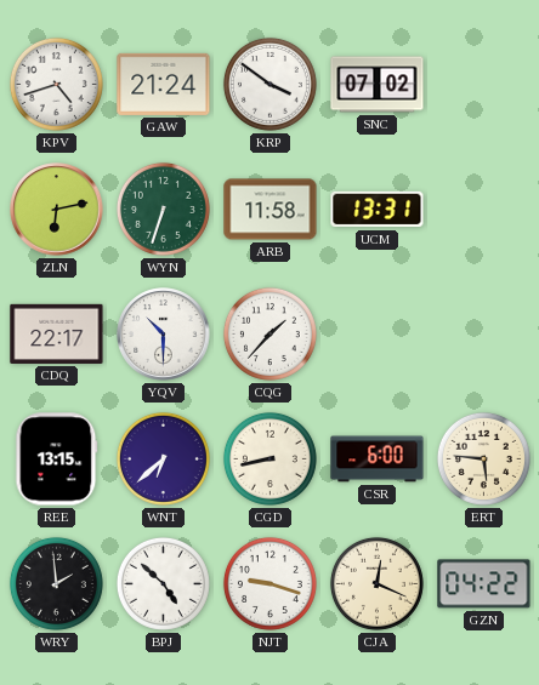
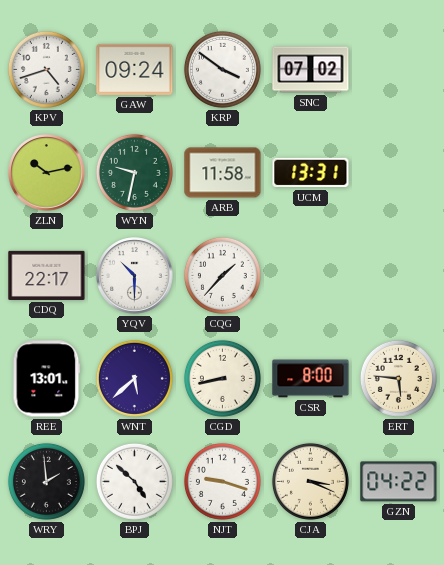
GAW: 21:24 -> 09:24
ZLN: 6:13 -> 10:13
WYN: 6:33 -> 9:32
REE: 13:15 -> 13:01
WNT: 6:38 -> 5:38
CSR: 6:00 -> 8:00
CJA: 12:19 -> 3:19
